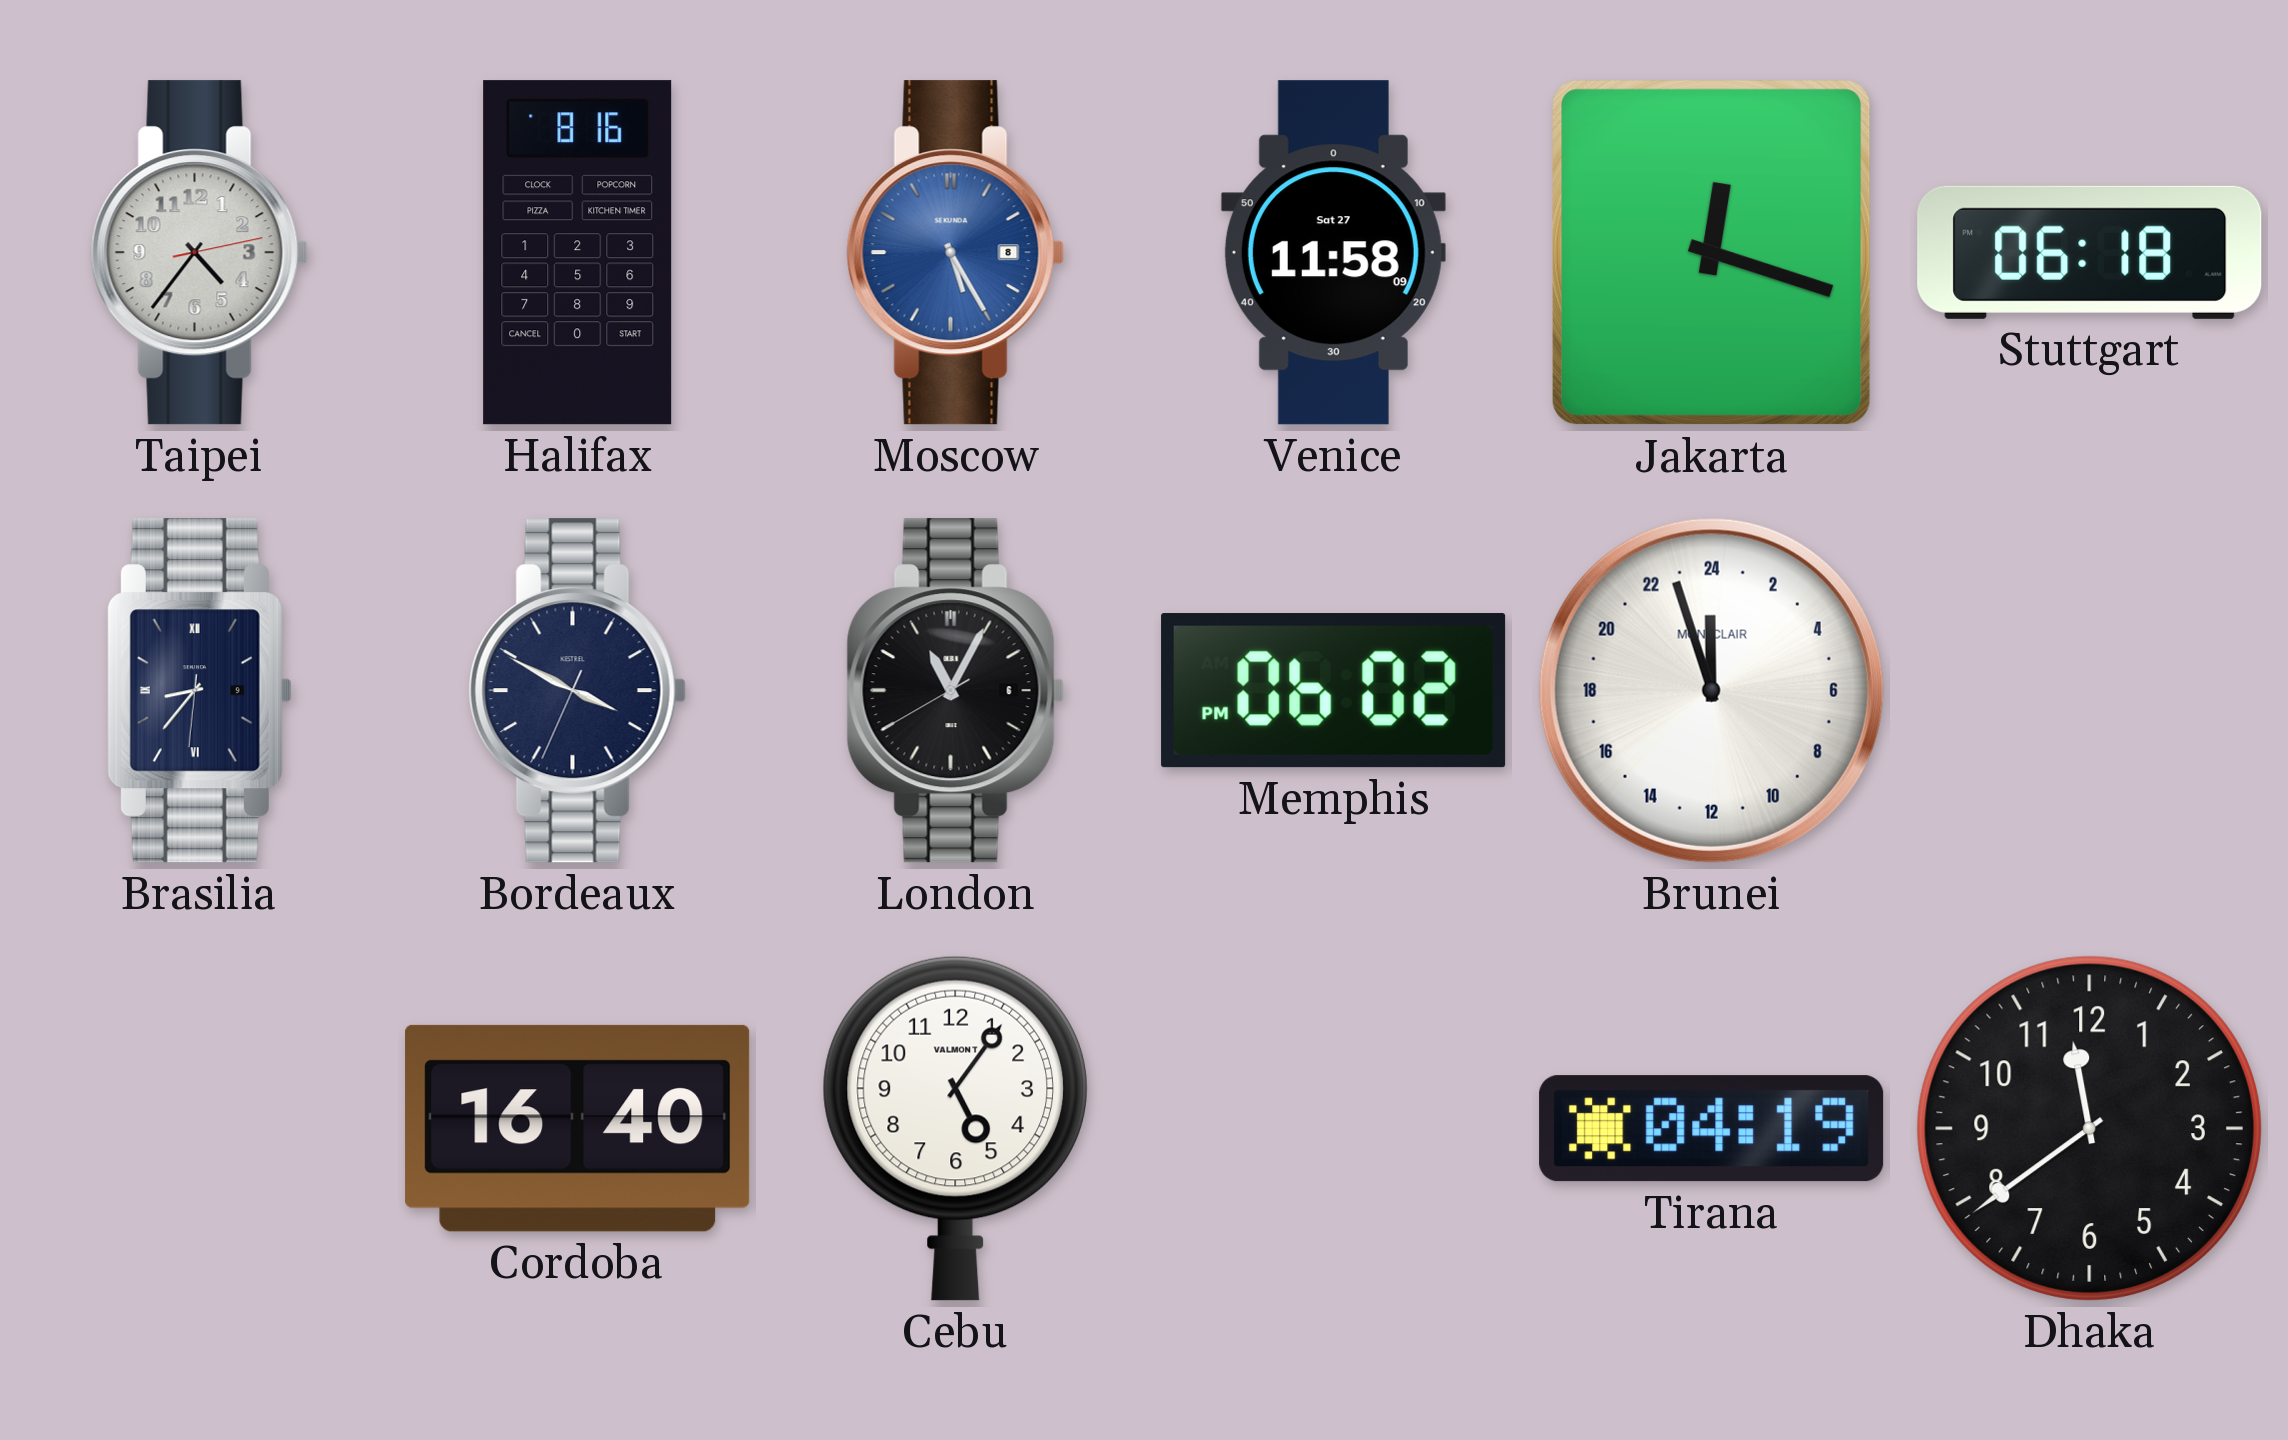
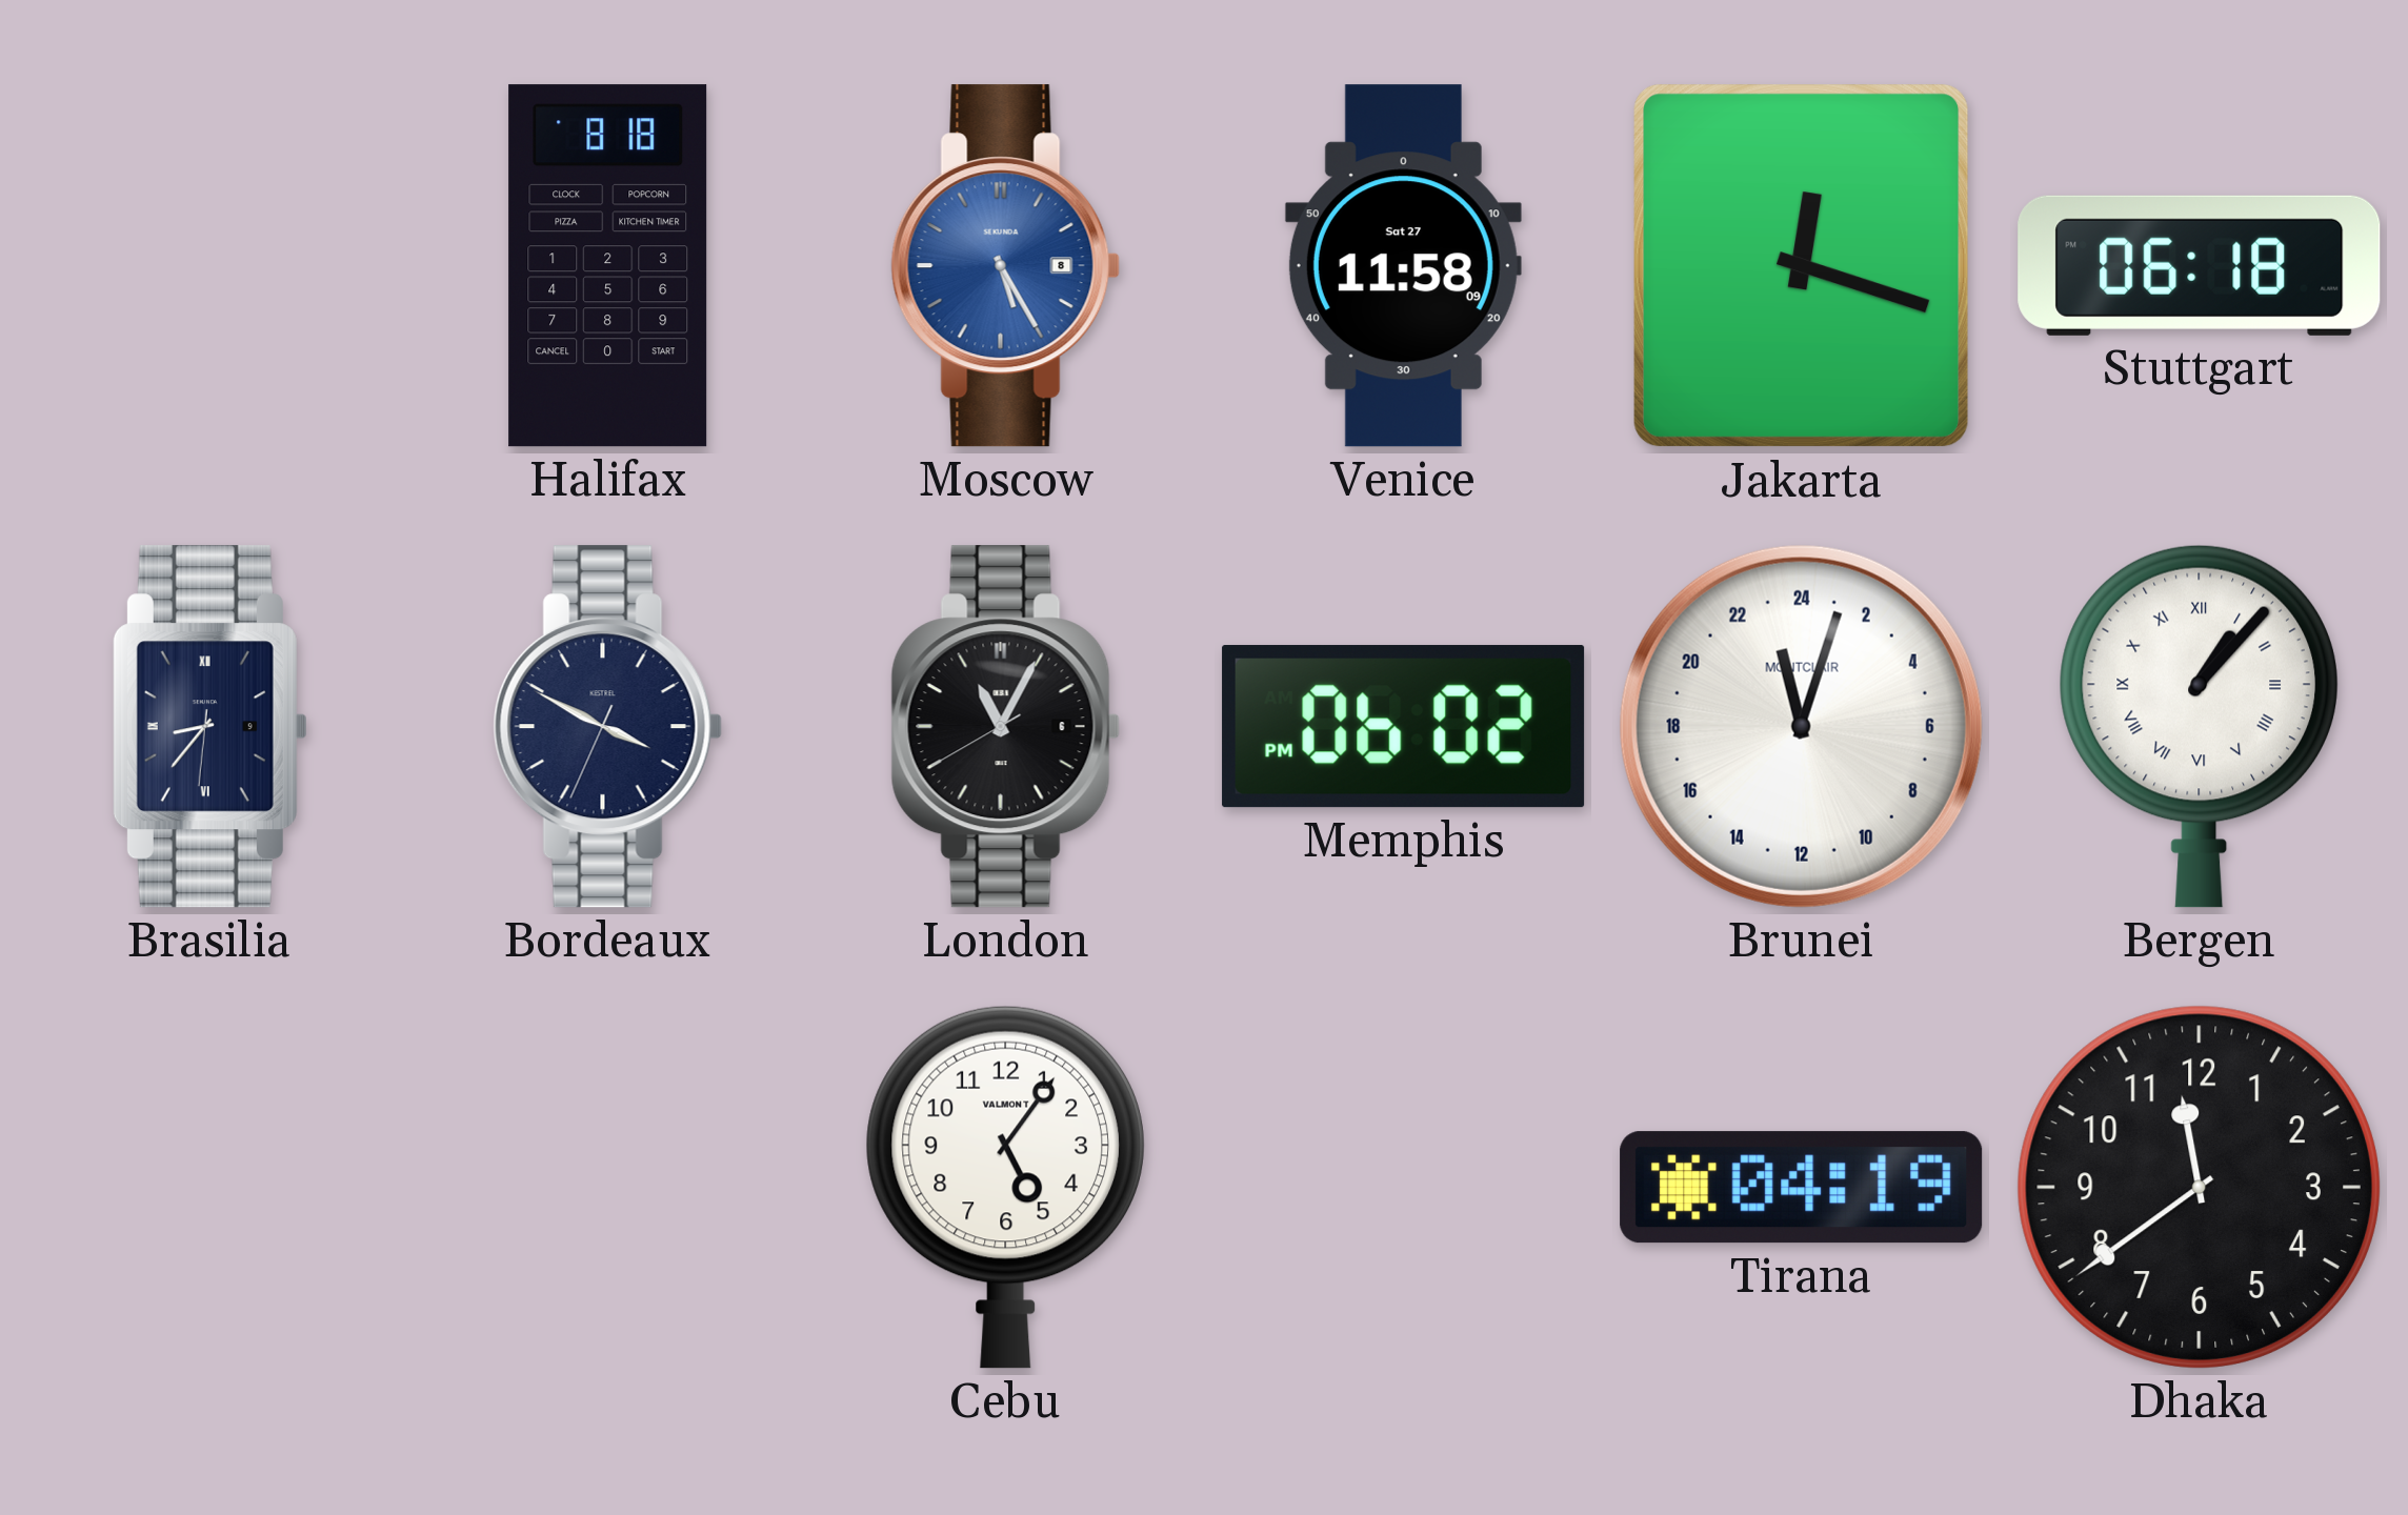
Taipei: 4:36 -> none
Halifax: 8:16 -> 8:18
Brunei: 23:57 -> 23:03
Bergen: none -> 1:07
Cordoba: 16:40 -> none
